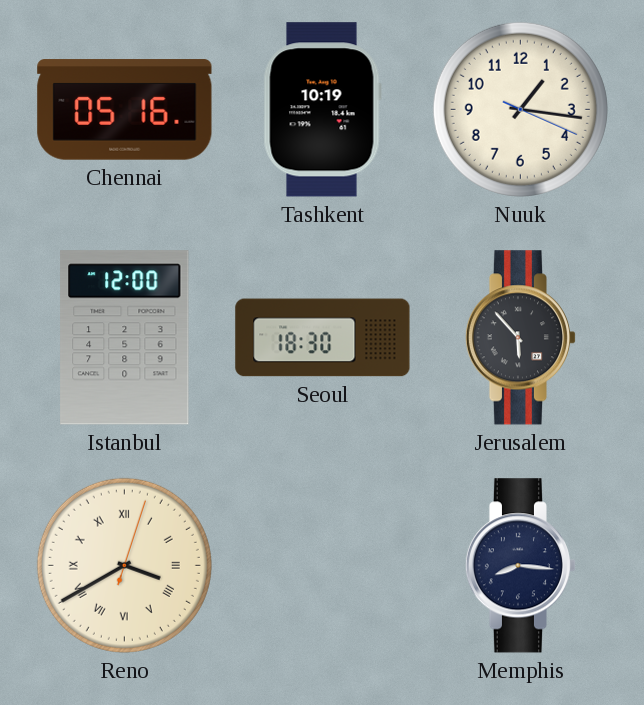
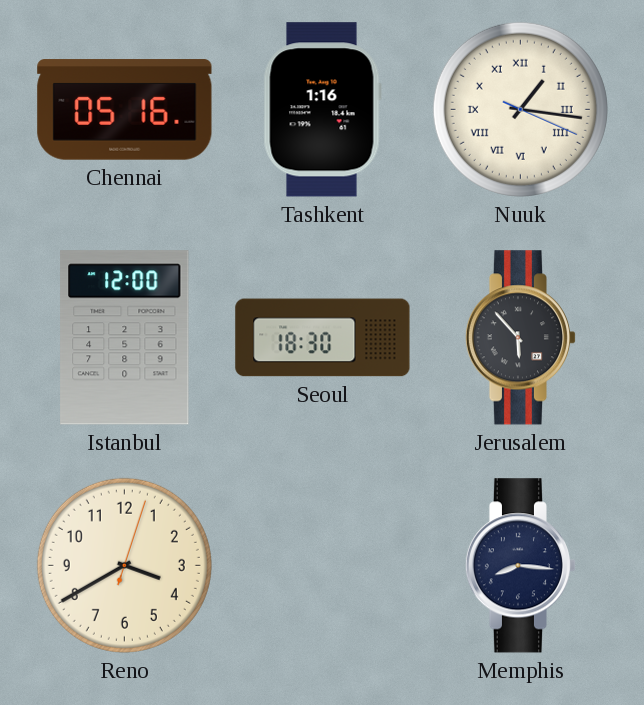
Tashkent: 10:19 -> 1:16
Nuuk numerals: Arabic -> Roman
Reno numerals: Roman -> Arabic
